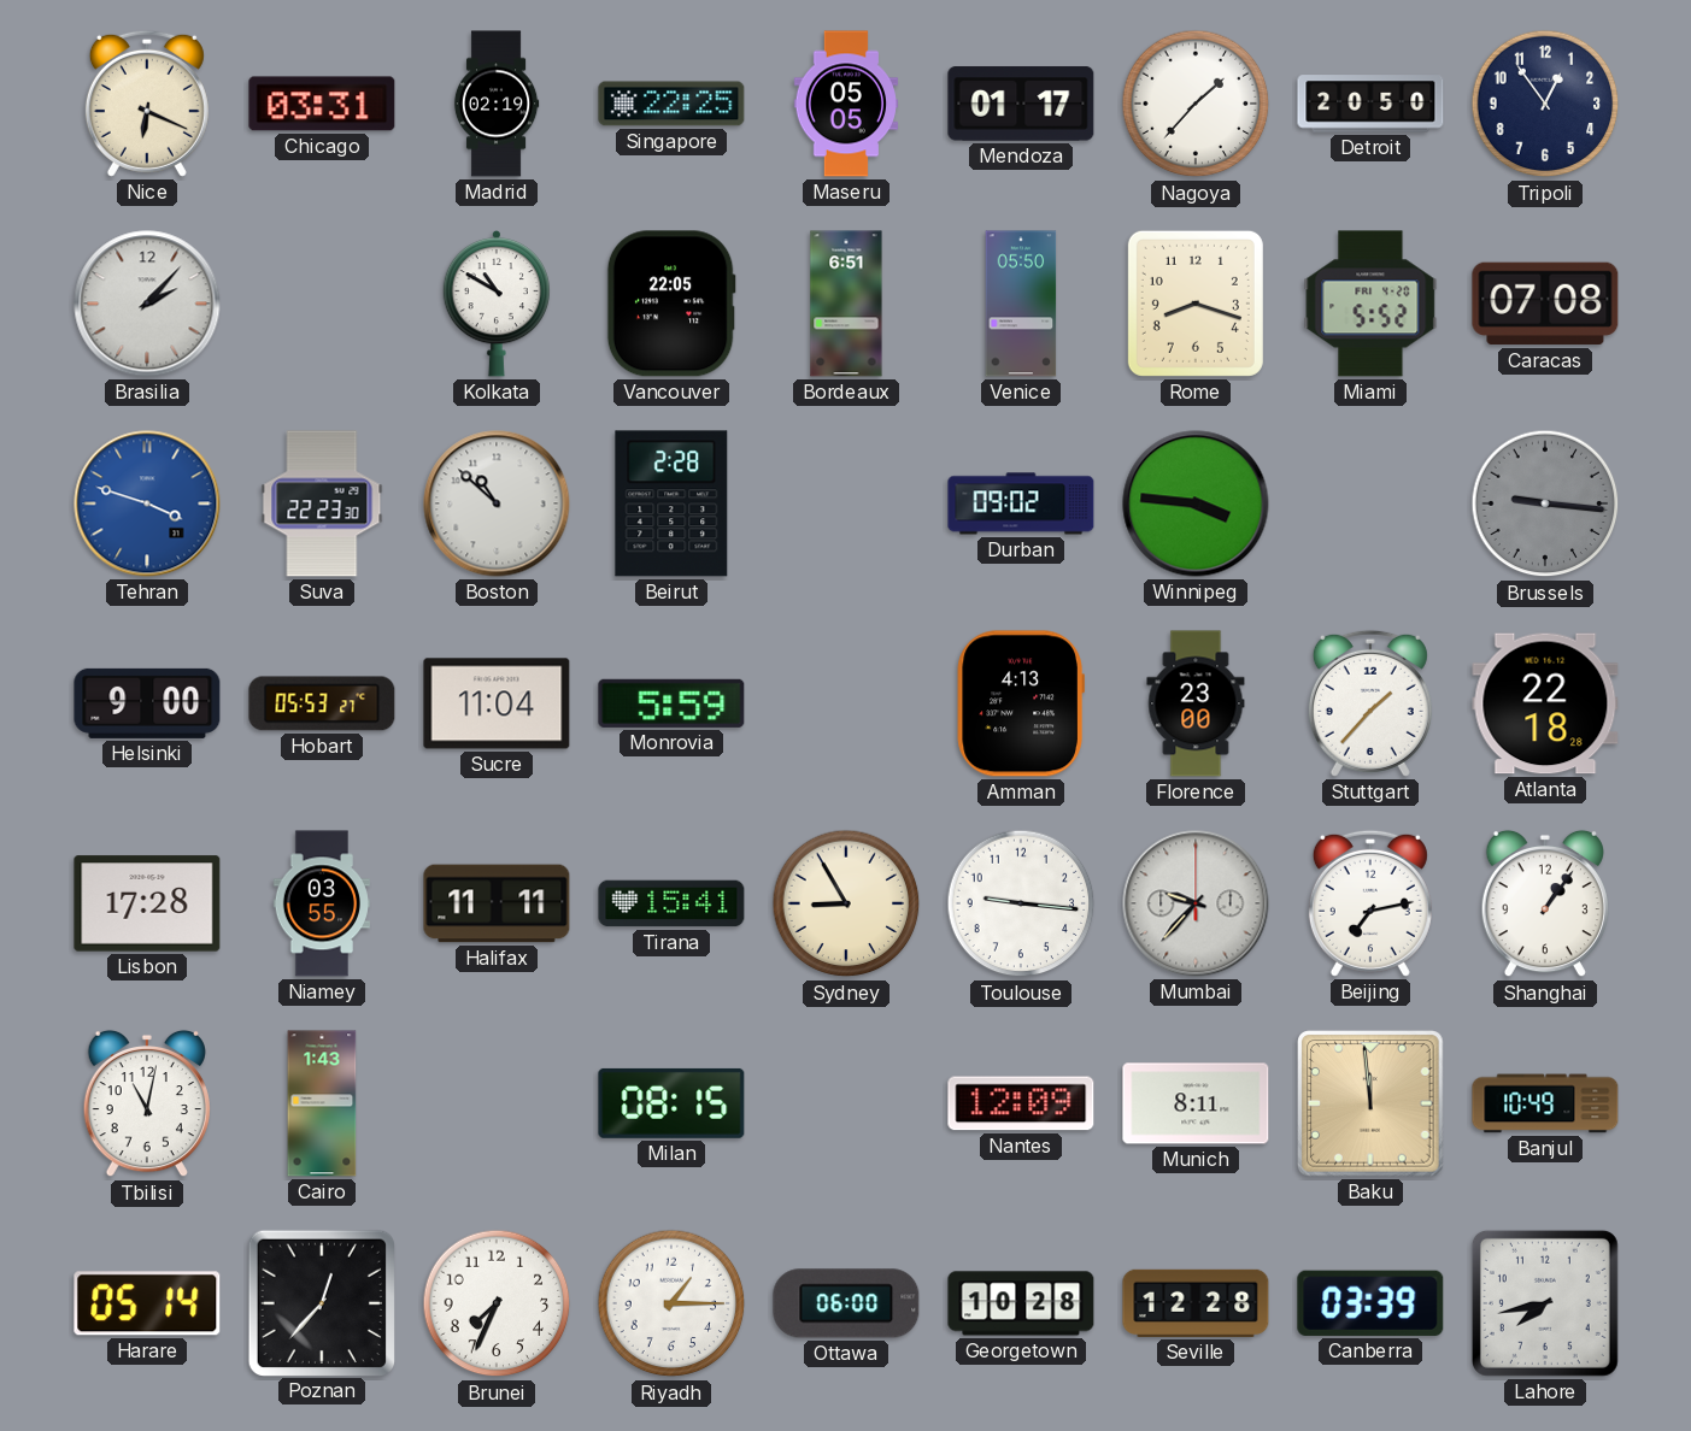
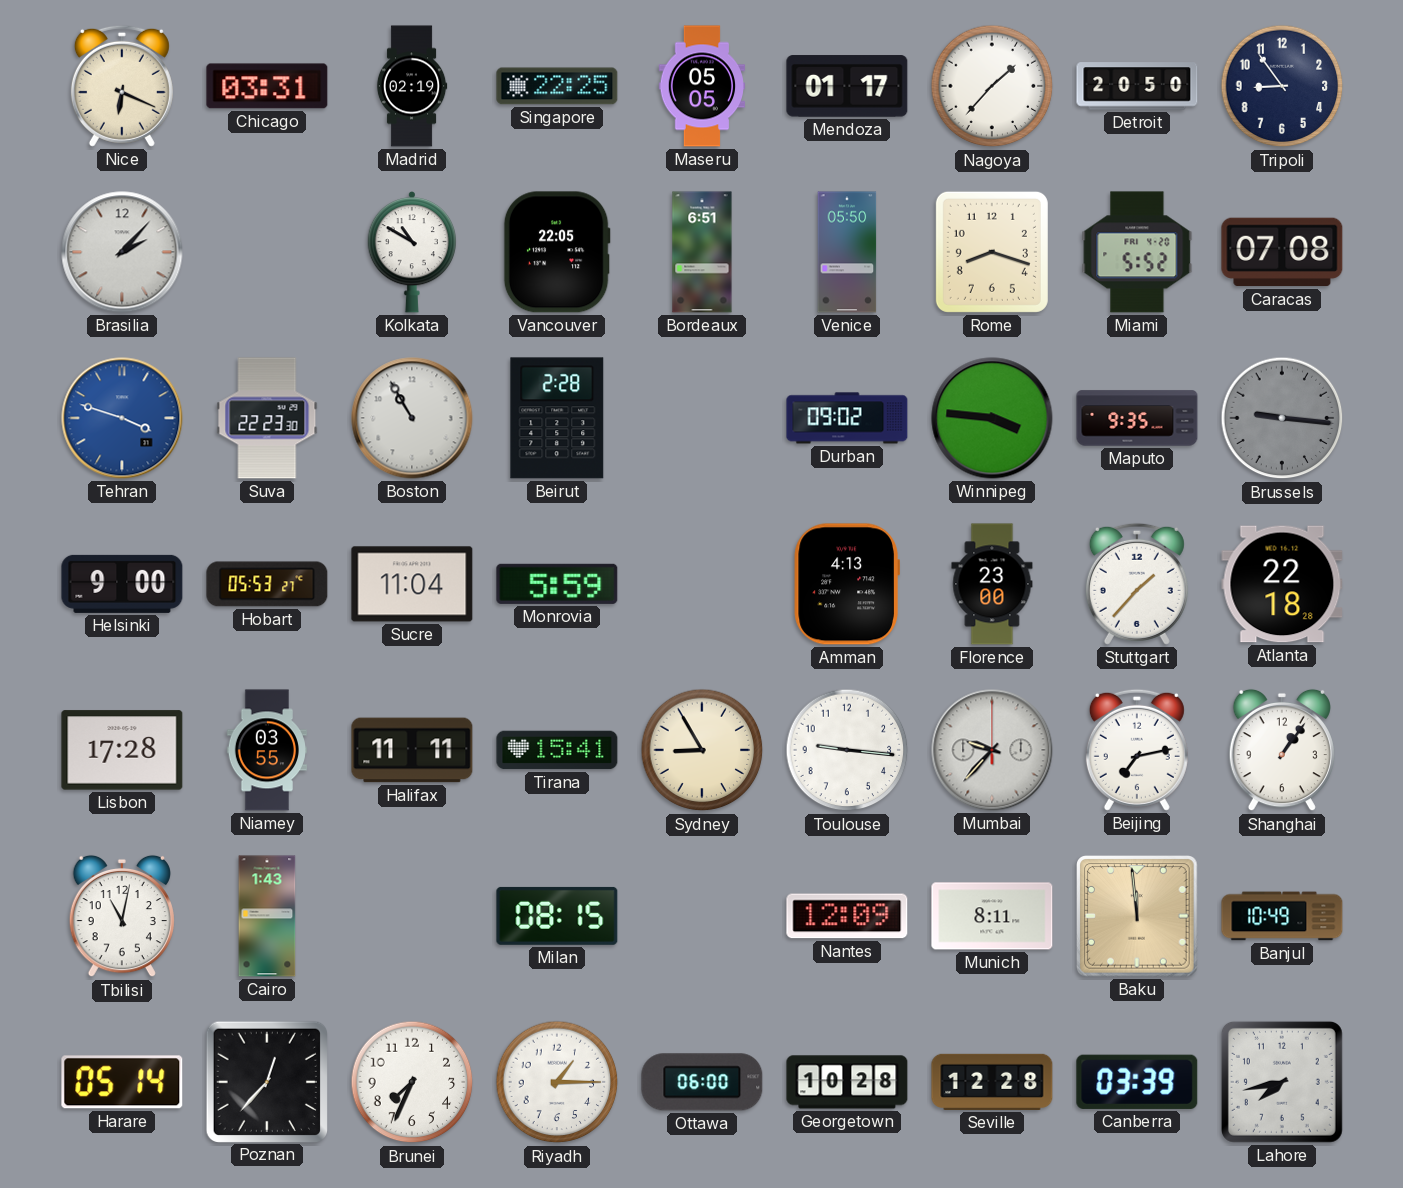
Tripoli: 12:54 -> 8:54
Boston: 10:52 -> 10:55
Maputo: none -> 9:35
